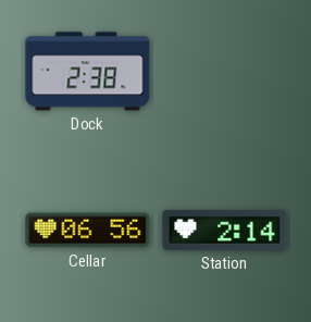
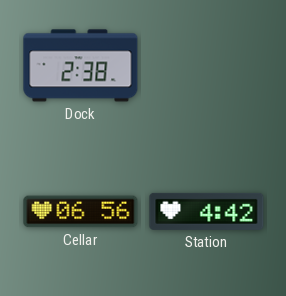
Station: 2:14 -> 4:42
